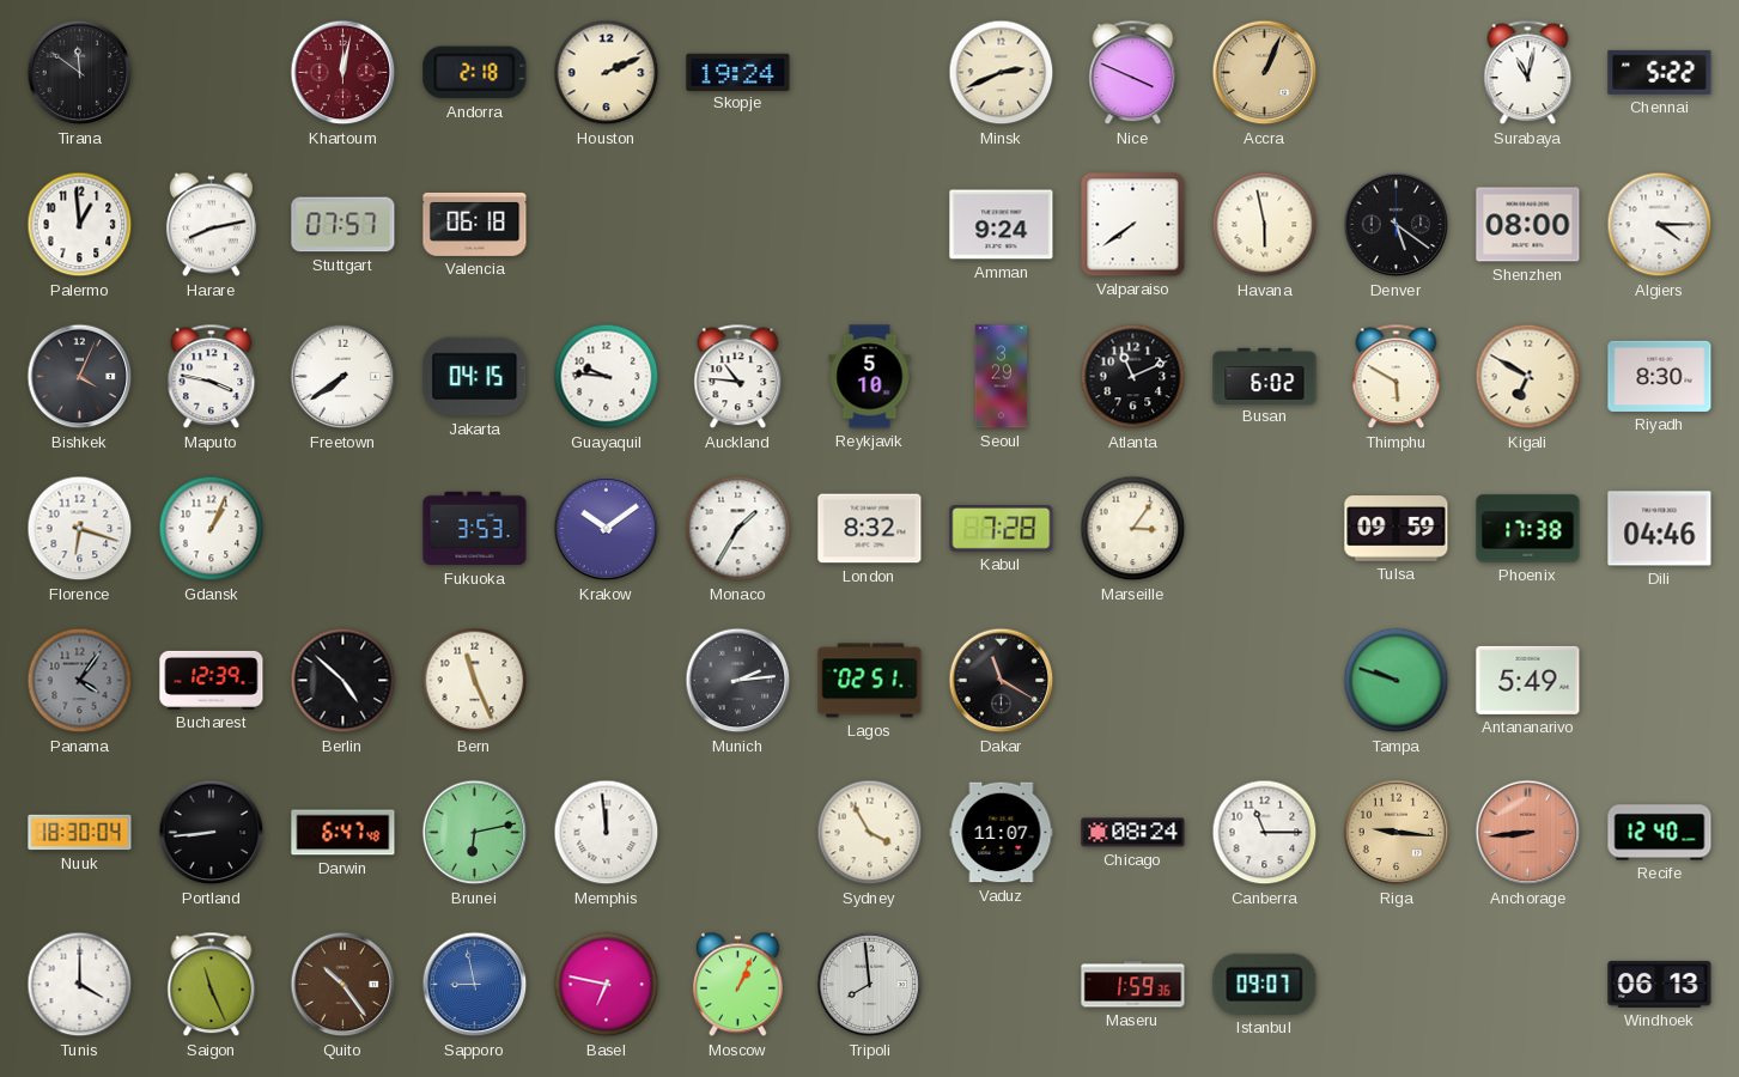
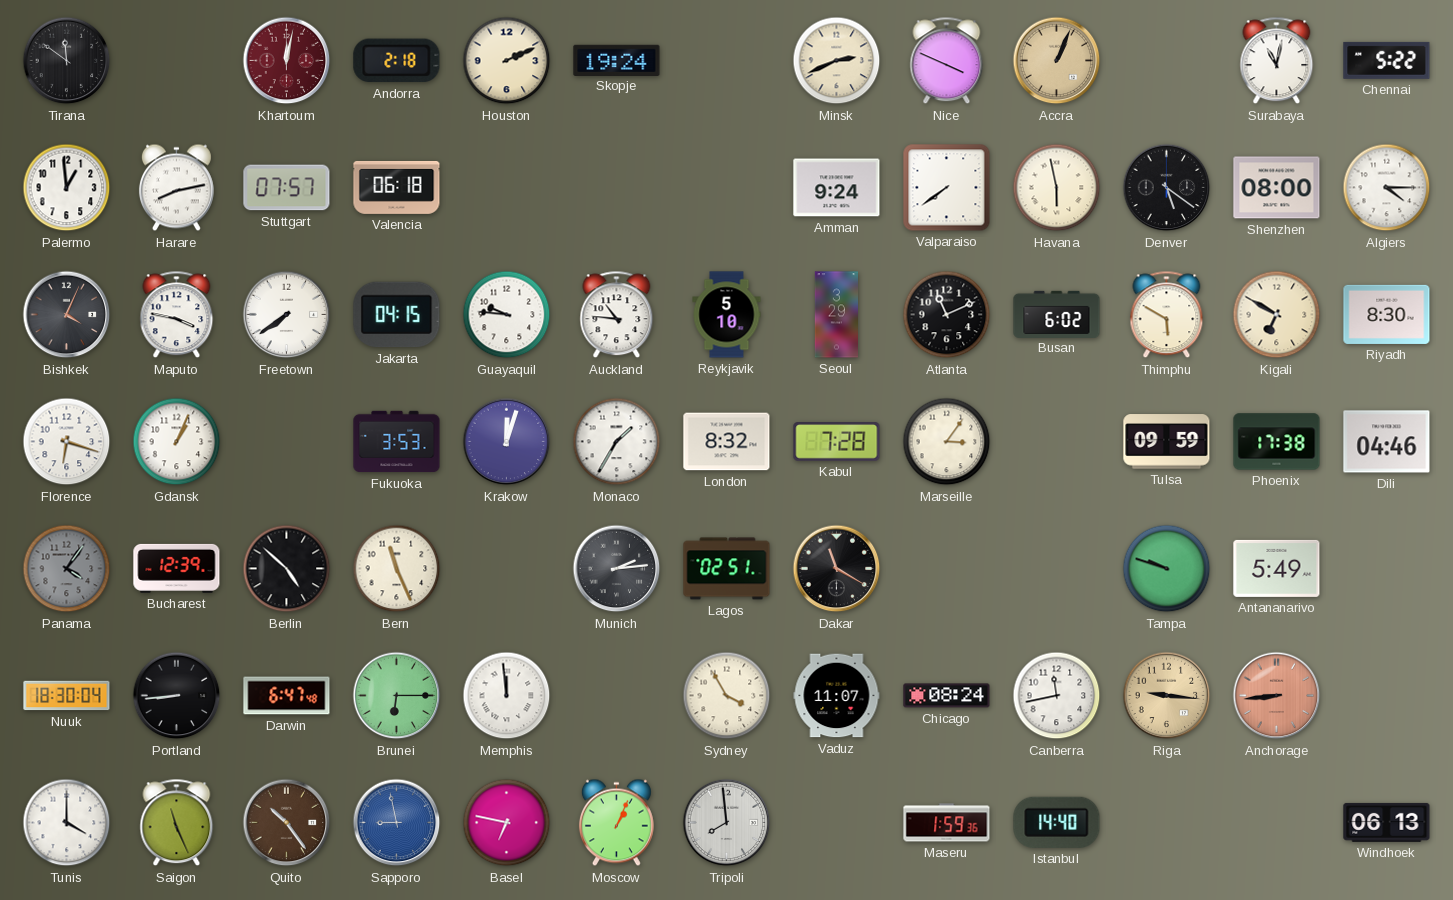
Krakow: 10:09 -> 12:03
Brunei: 6:13 -> 6:15
Canberra: 11:15 -> 11:43
Recife: 12:40 -> none
Istanbul: 09:07 -> 14:40
